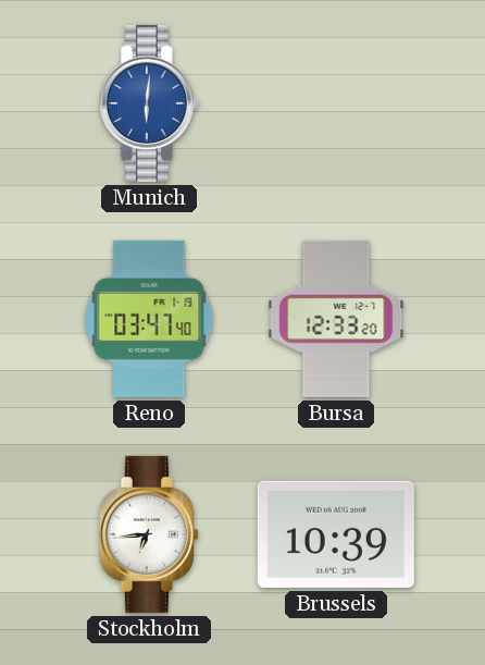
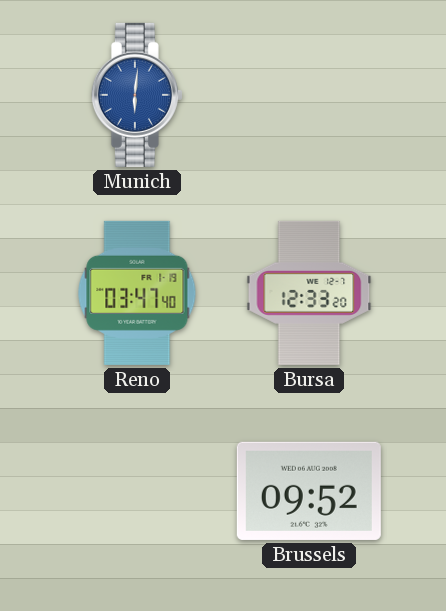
Stockholm: 6:44 -> none
Brussels: 10:39 -> 09:52
